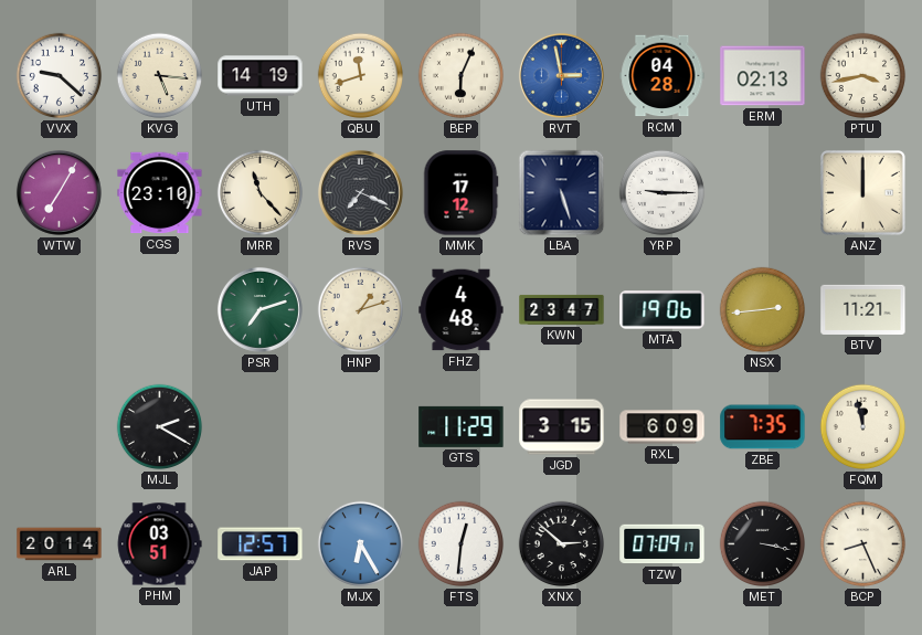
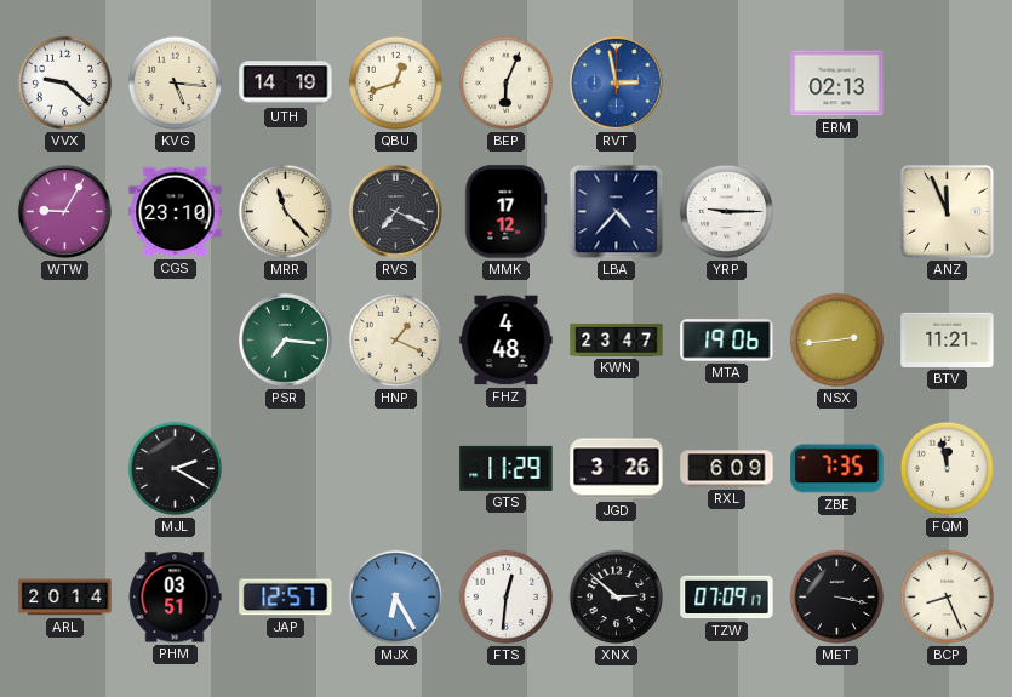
QBU: 11:42 -> 12:42
RCM: 04:28 -> none
PTU: 3:43 -> none
WTW: 7:05 -> 9:05
LBA: 5:27 -> 4:37
ANZ: 12:00 -> 11:56
PSR: 7:12 -> 7:16
HNP: 1:12 -> 1:19
JGD: 3:15 -> 3:26
